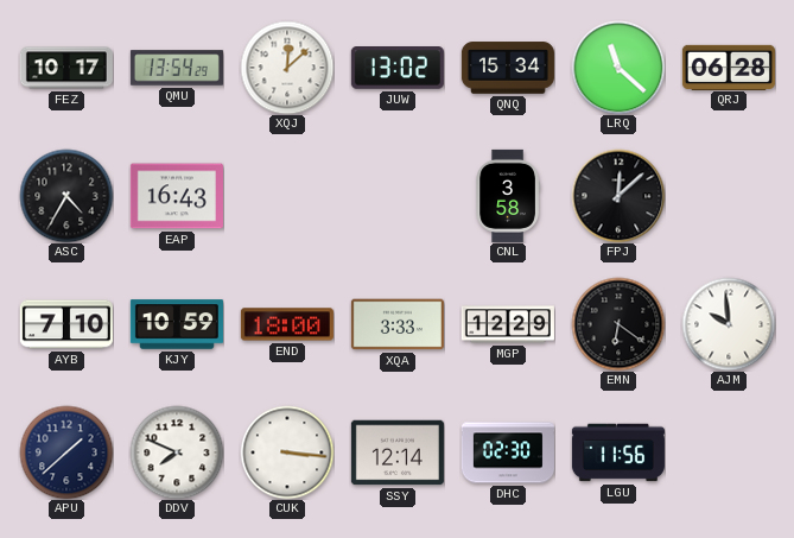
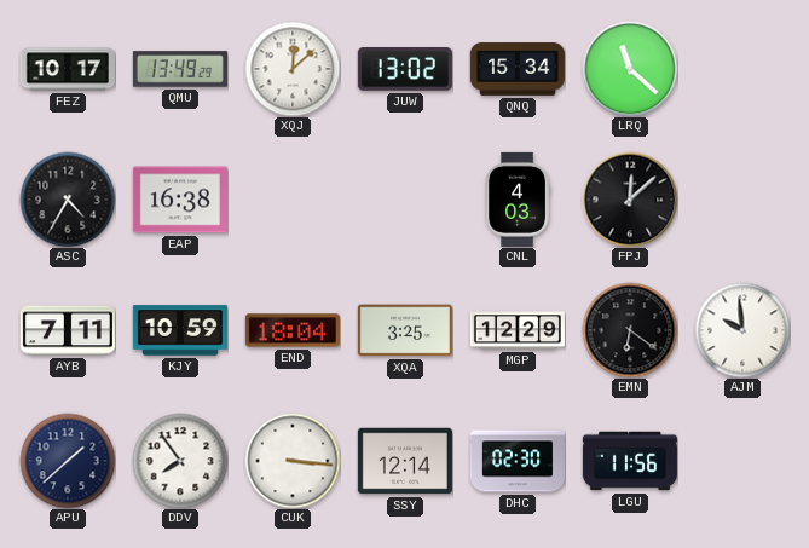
QMU: 13:54 -> 13:49
QRJ: 06:28 -> none
EAP: 16:43 -> 16:38
CNL: 3:58 -> 4:03
AYB: 7:10 -> 7:11
END: 18:00 -> 18:04
XQA: 3:33 -> 3:25
DDV: 7:49 -> 7:54
